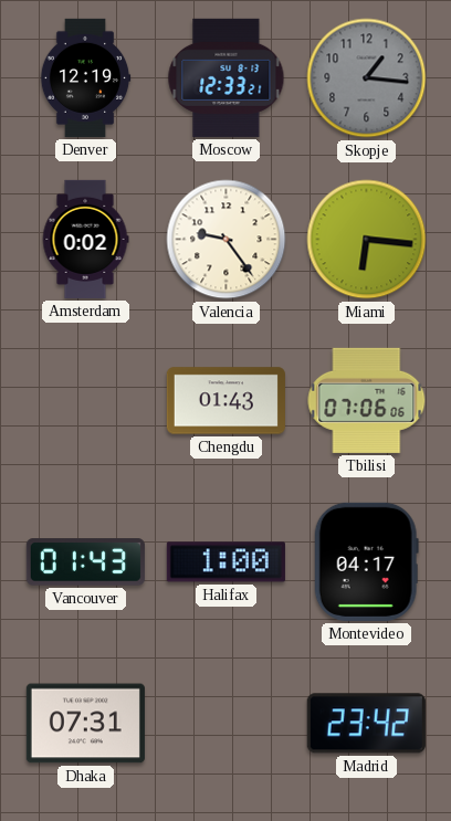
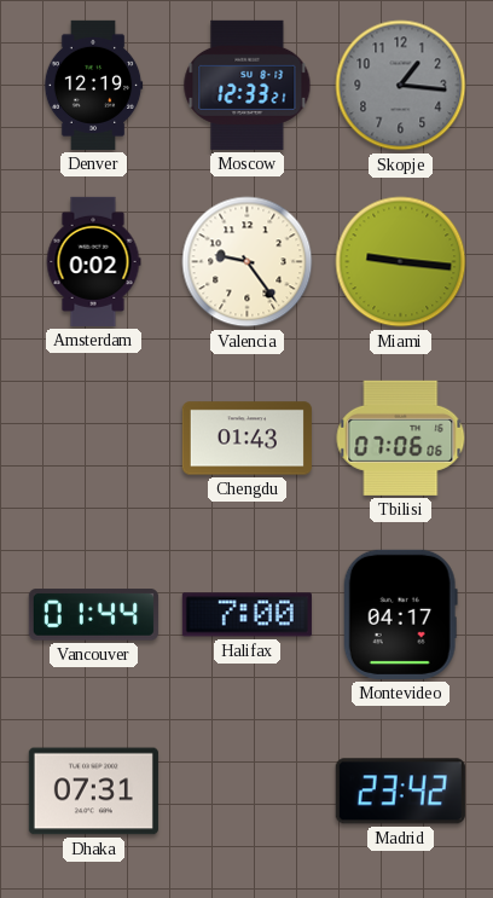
Miami: 6:16 -> 9:16
Vancouver: 01:43 -> 01:44
Halifax: 1:00 -> 7:00
